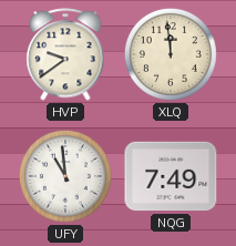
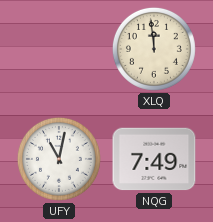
HVP: 9:39 -> none
UFY: 10:59 -> 11:02
